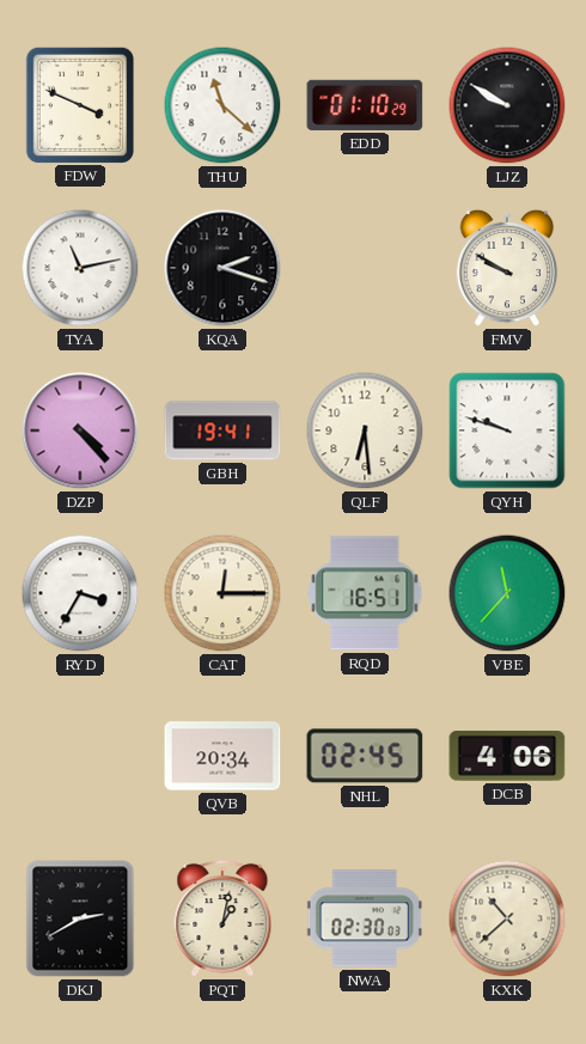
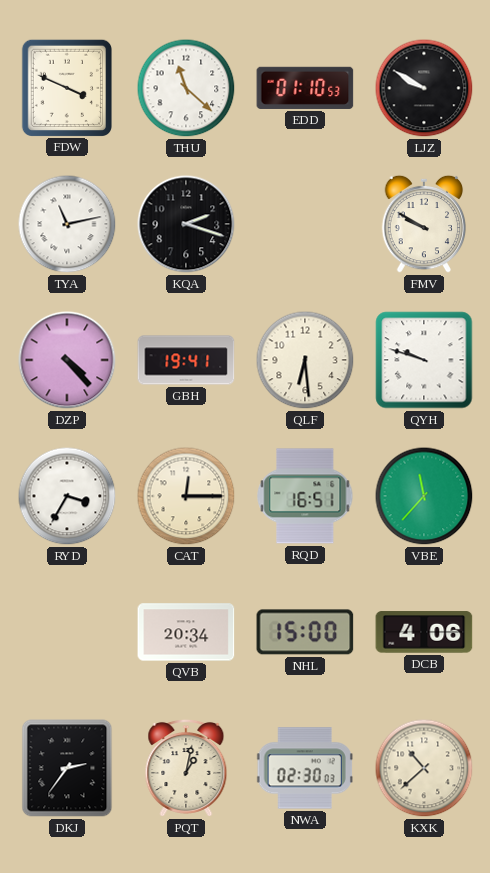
EDD: 01:10:29 -> 01:10:53
NHL: 02:45 -> 15:00
DKJ: 2:40 -> 2:36
